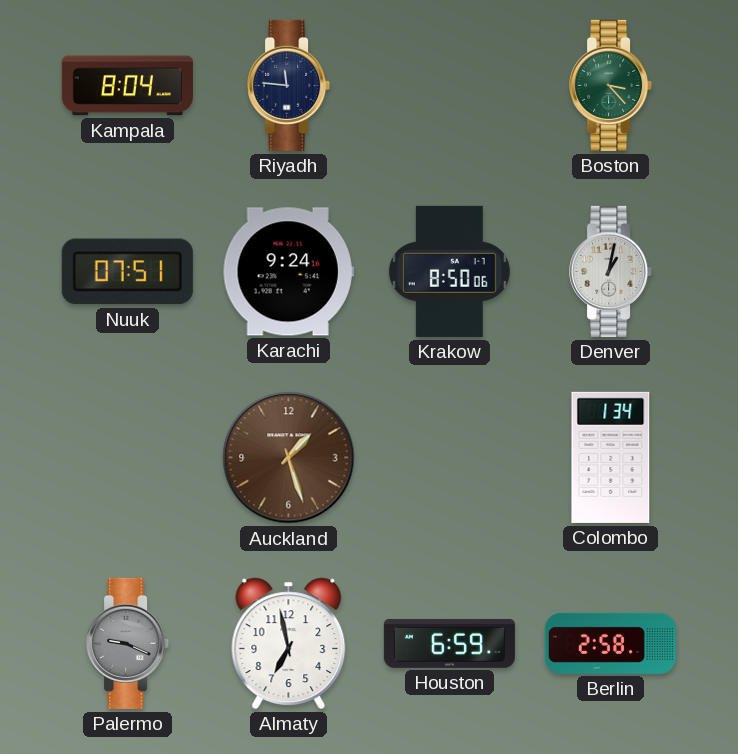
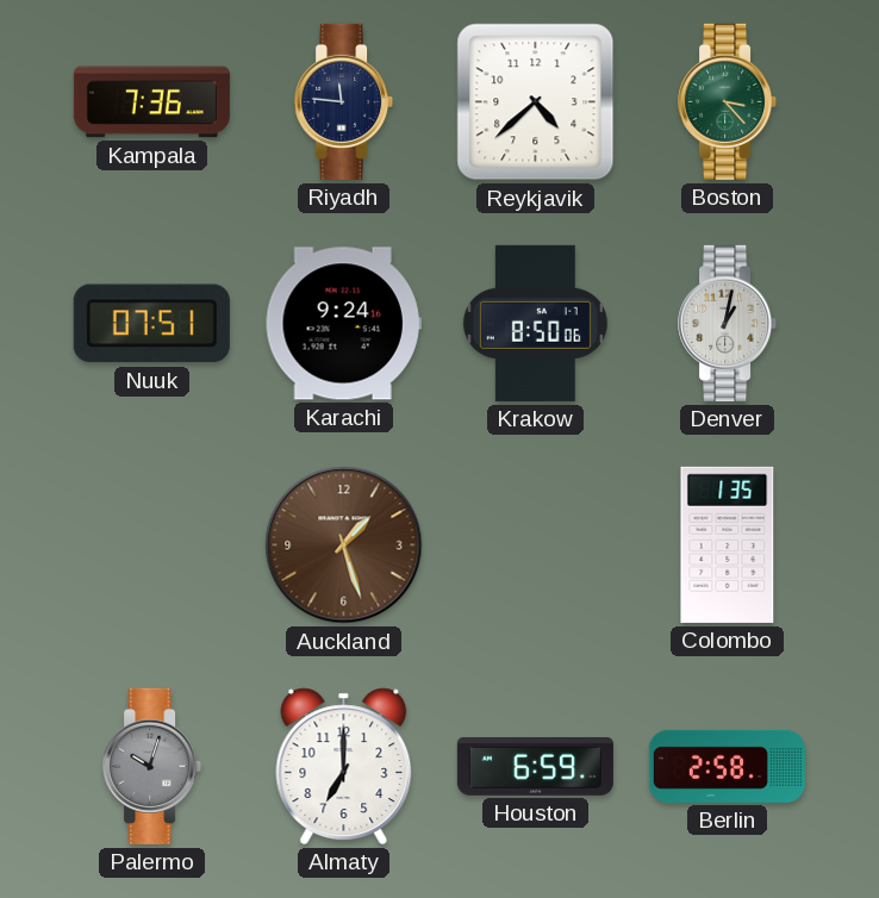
Kampala: 8:04 -> 7:36
Reykjavik: none -> 4:38
Colombo: 1:34 -> 1:35
Palermo: 9:19 -> 10:03
Almaty: 6:58 -> 7:00
